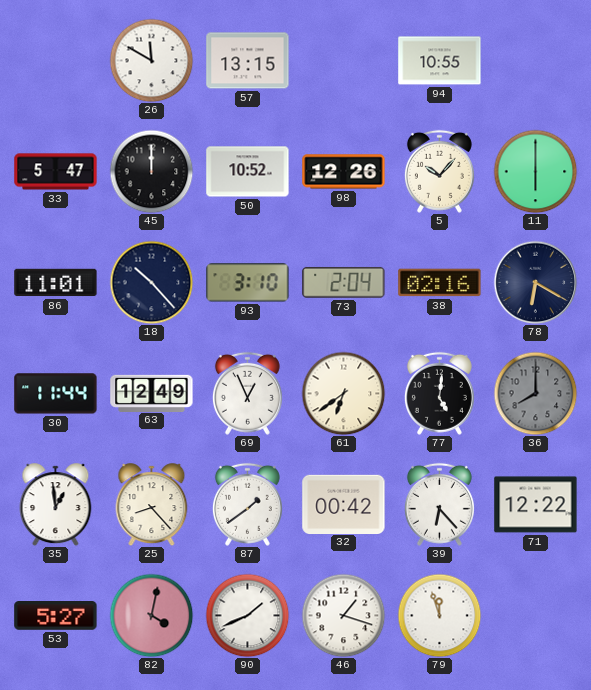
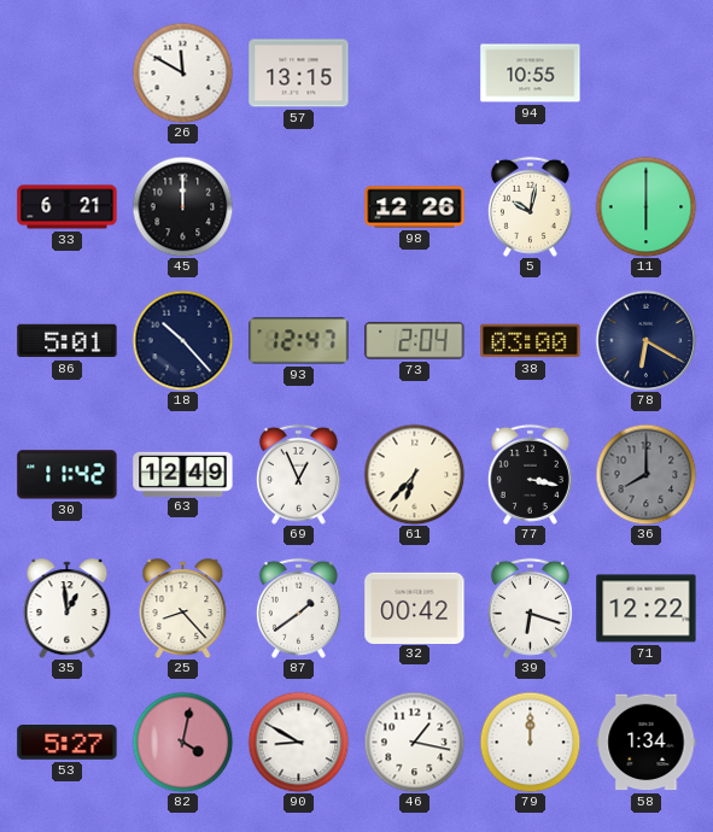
33: 5:47 -> 6:21
50: 10:52 -> none
5: 10:07 -> 10:02
86: 11:01 -> 5:01
93: 3:10 -> 12:47
38: 02:16 -> 03:00
30: 11:44 -> 11:42
61: 6:39 -> 6:37
77: 5:01 -> 3:17
39: 6:23 -> 6:18
90: 1:41 -> 8:50
46: 1:18 -> 1:17
79: 11:57 -> 12:00
58: none -> 1:34
